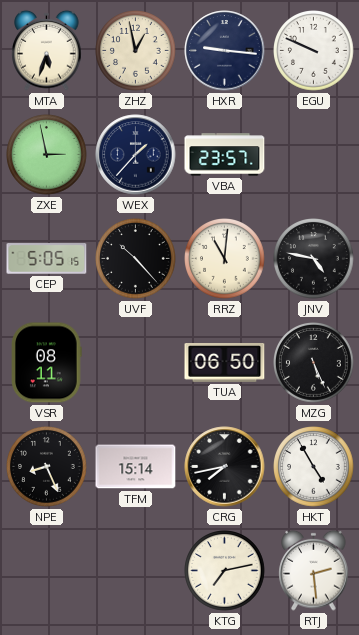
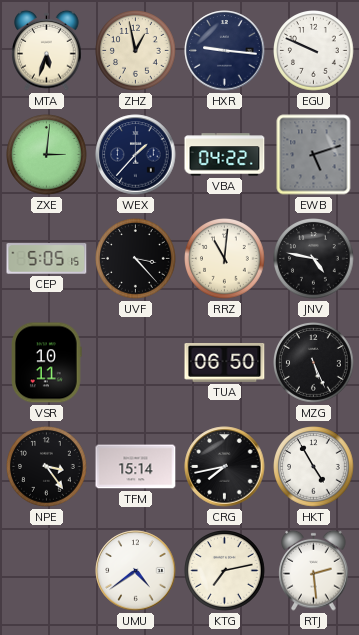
ZXE: 2:58 -> 3:01
VBA: 23:57 -> 04:22
EWB: none -> 5:12
UVF: 10:23 -> 3:23
VSR: 08:11 -> 10:11
NPE: 8:26 -> 3:24
UMU: none -> 4:39
